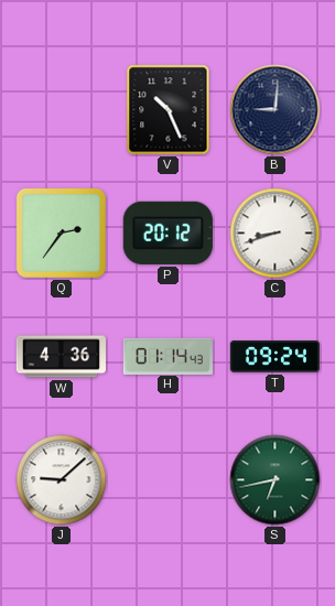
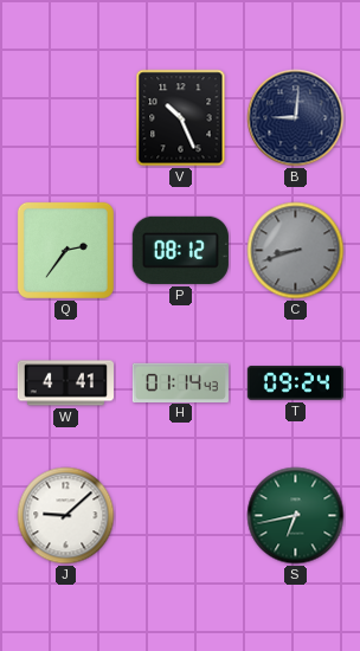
P: 20:12 -> 08:12
C dial: white -> grey
W: 4:36 -> 4:41
